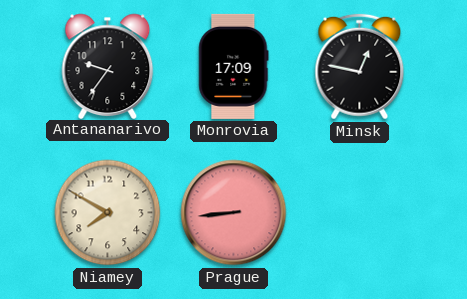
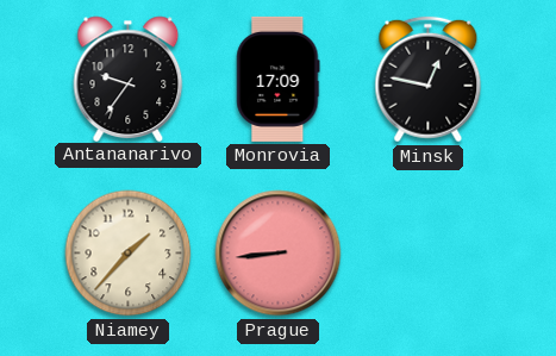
Niamey: 7:50 -> 1:37
